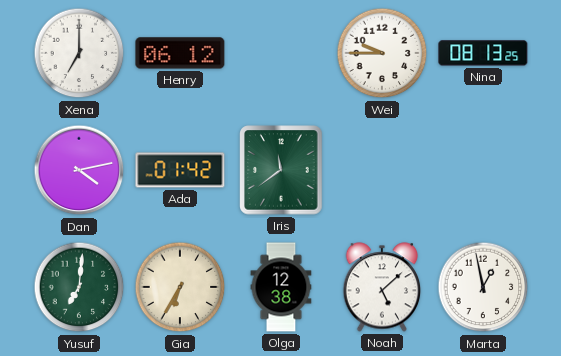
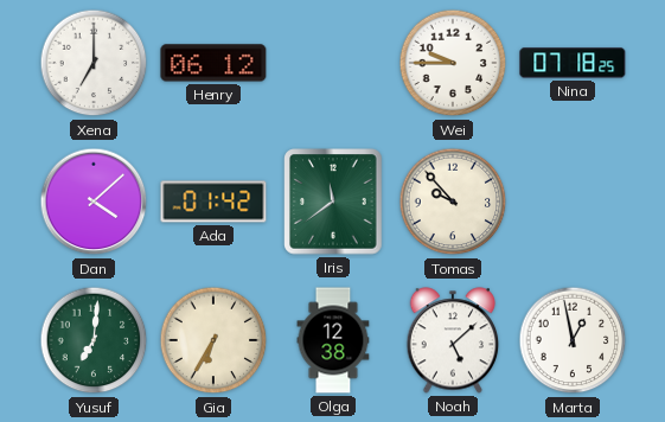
Nina: 08:13 -> 07:18
Dan: 4:13 -> 4:08
Tomas: none -> 9:53
